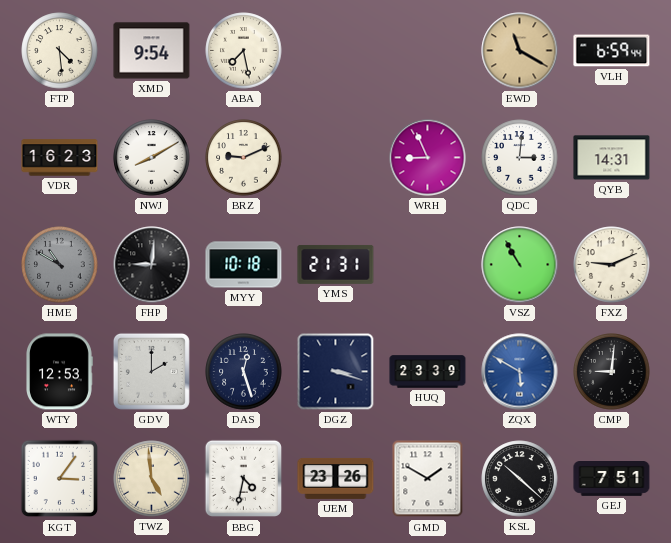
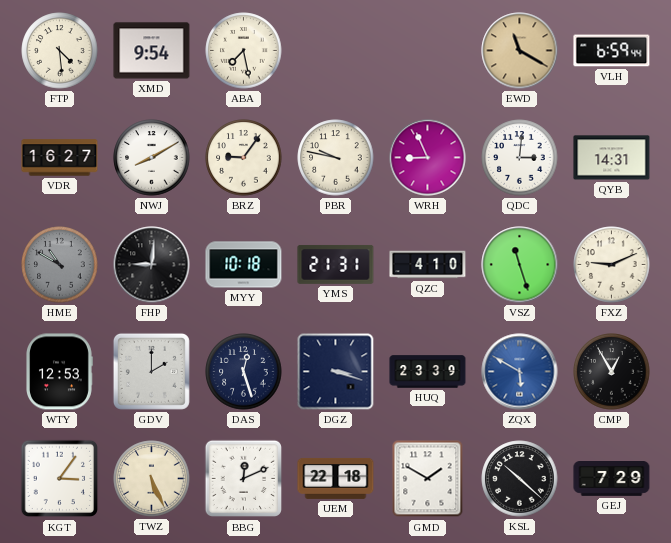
VDR: 16:23 -> 16:27
BRZ: 9:11 -> 9:06
PBR: none -> 9:47
QZC: none -> 4:10
VSZ: 10:55 -> 11:27
CMP: 9:01 -> 12:55
TWZ: 4:59 -> 5:26
BBG: 4:32 -> 12:11
UEM: 23:26 -> 22:18
GEJ: 7:51 -> 7:29
